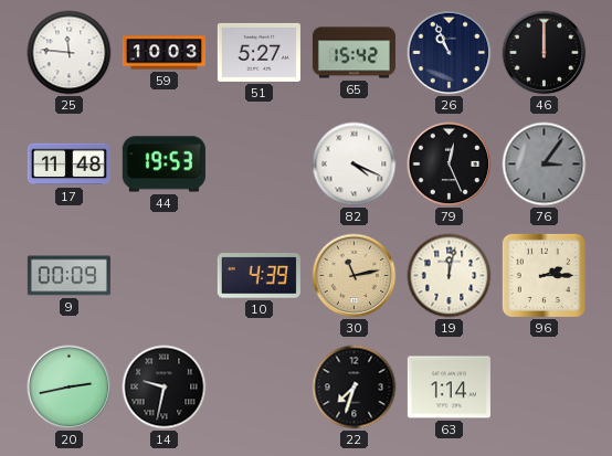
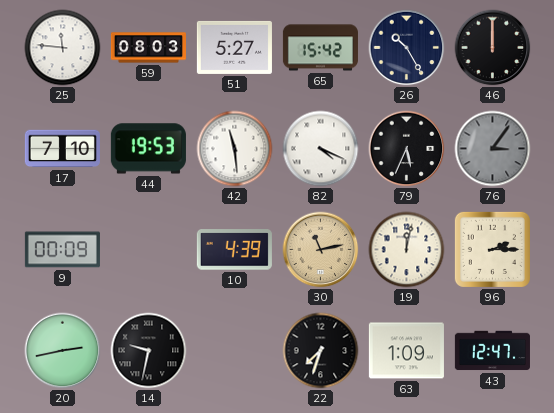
59: 10:03 -> 08:03
26: 10:56 -> 10:25
17: 11:48 -> 7:10
42: none -> 11:29
79: 12:26 -> 5:34
63: 1:14 -> 1:09
43: none -> 12:47
